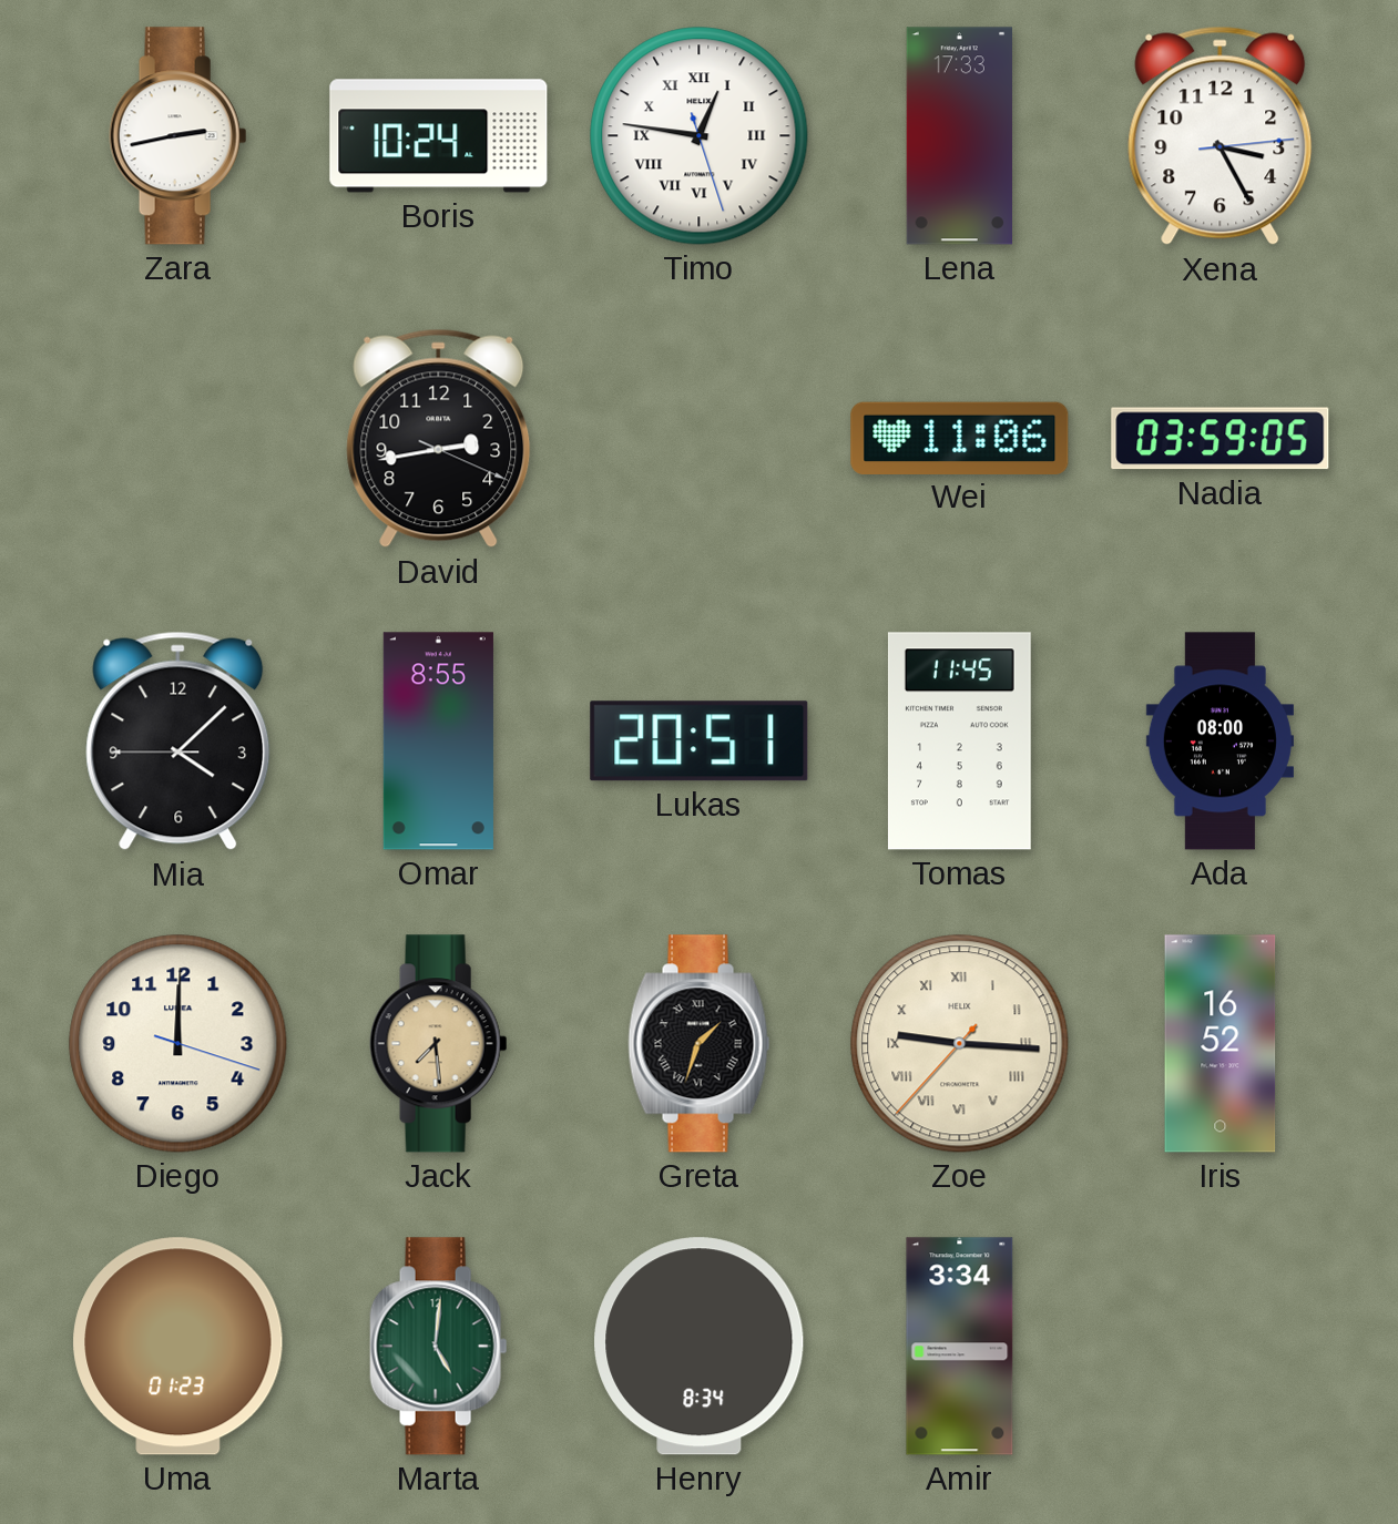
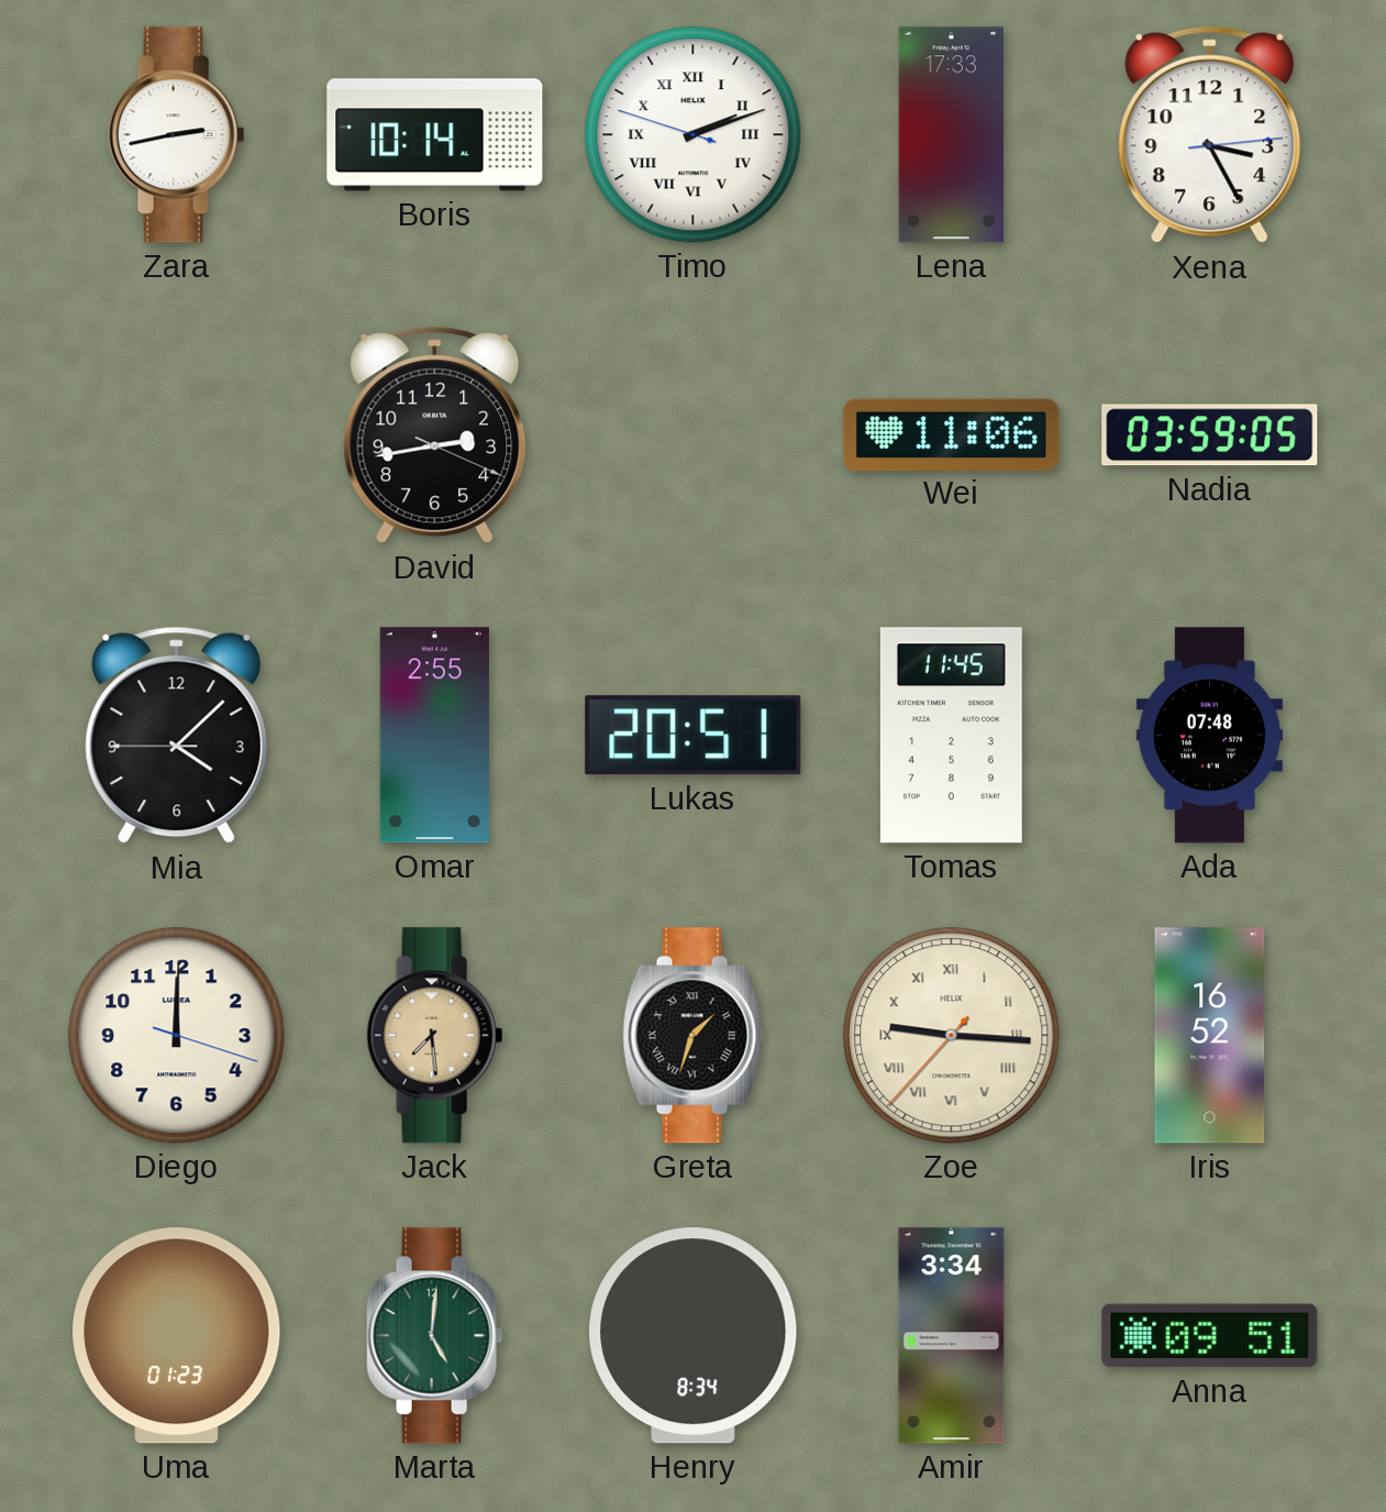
Boris: 10:24 -> 10:14
Timo: 12:46 -> 2:11
Omar: 8:55 -> 2:55
Ada: 08:00 -> 07:48
Anna: none -> 09:51
